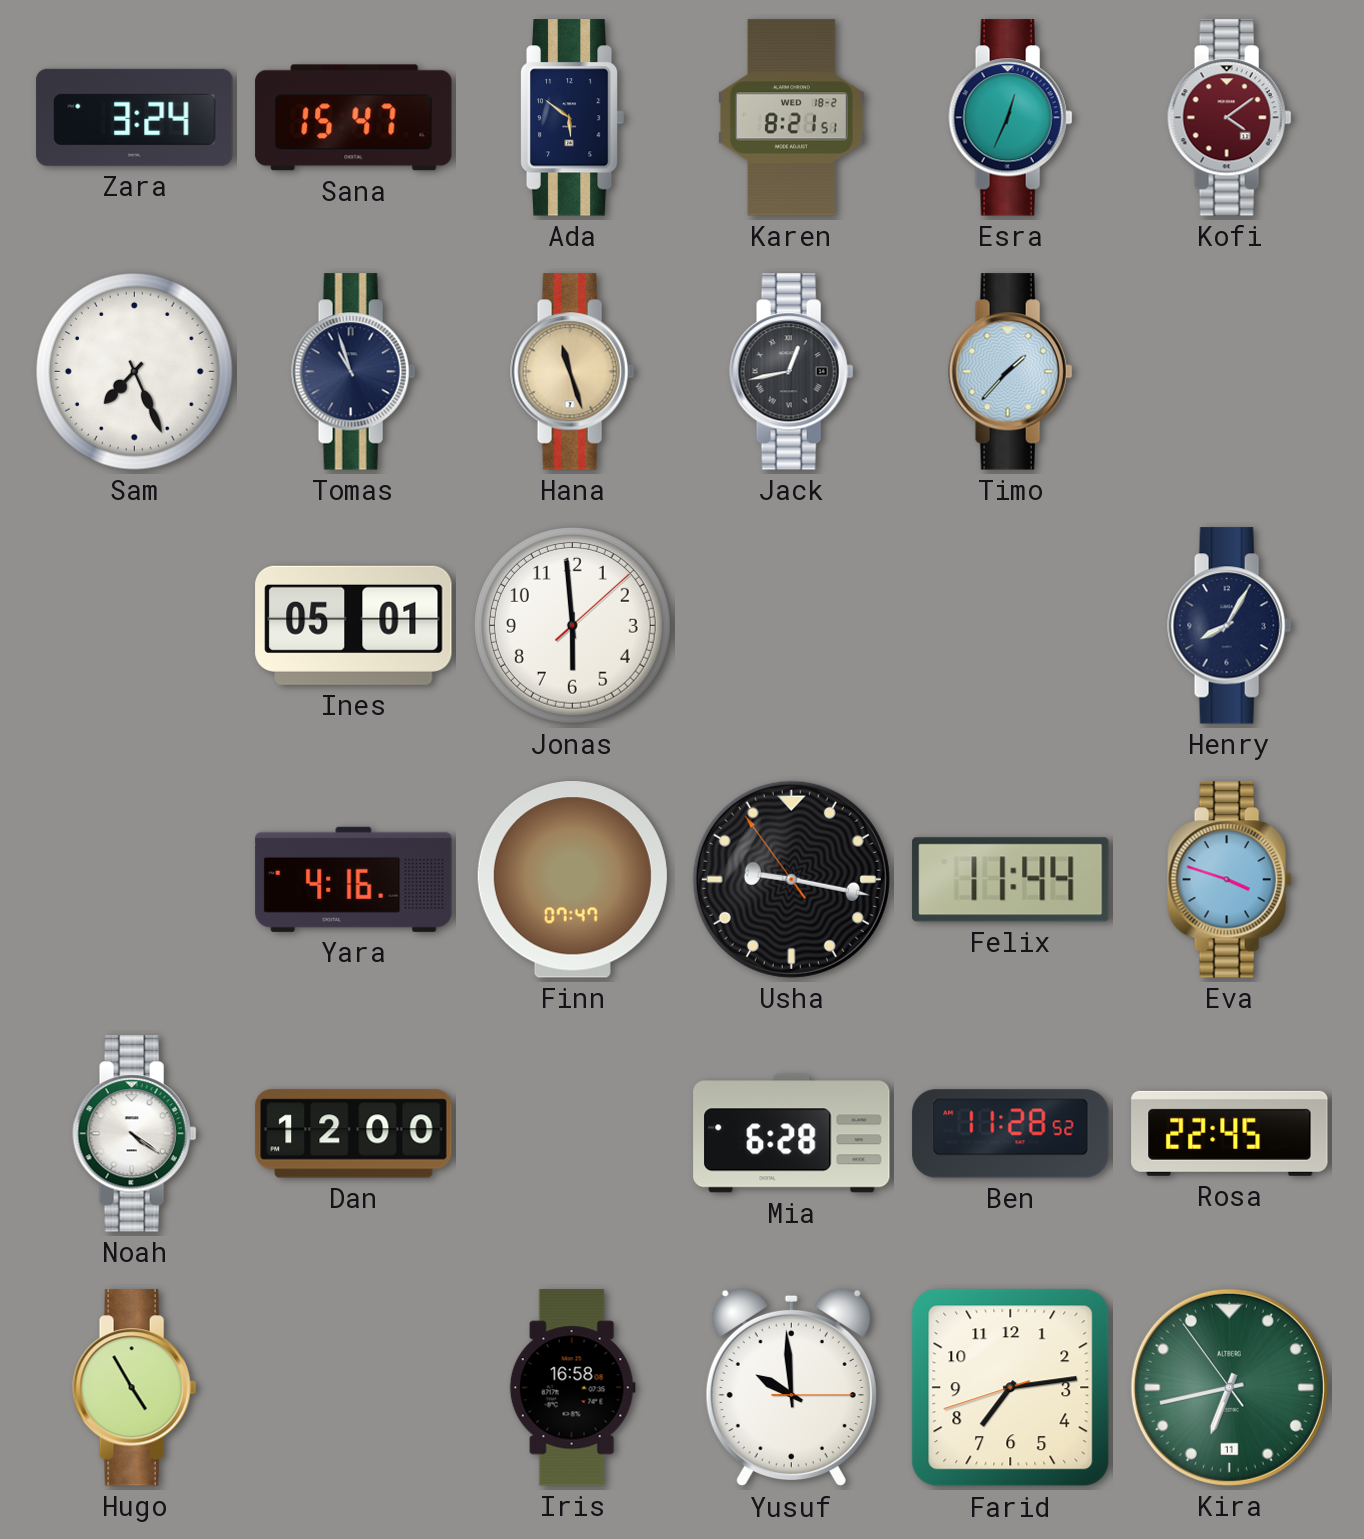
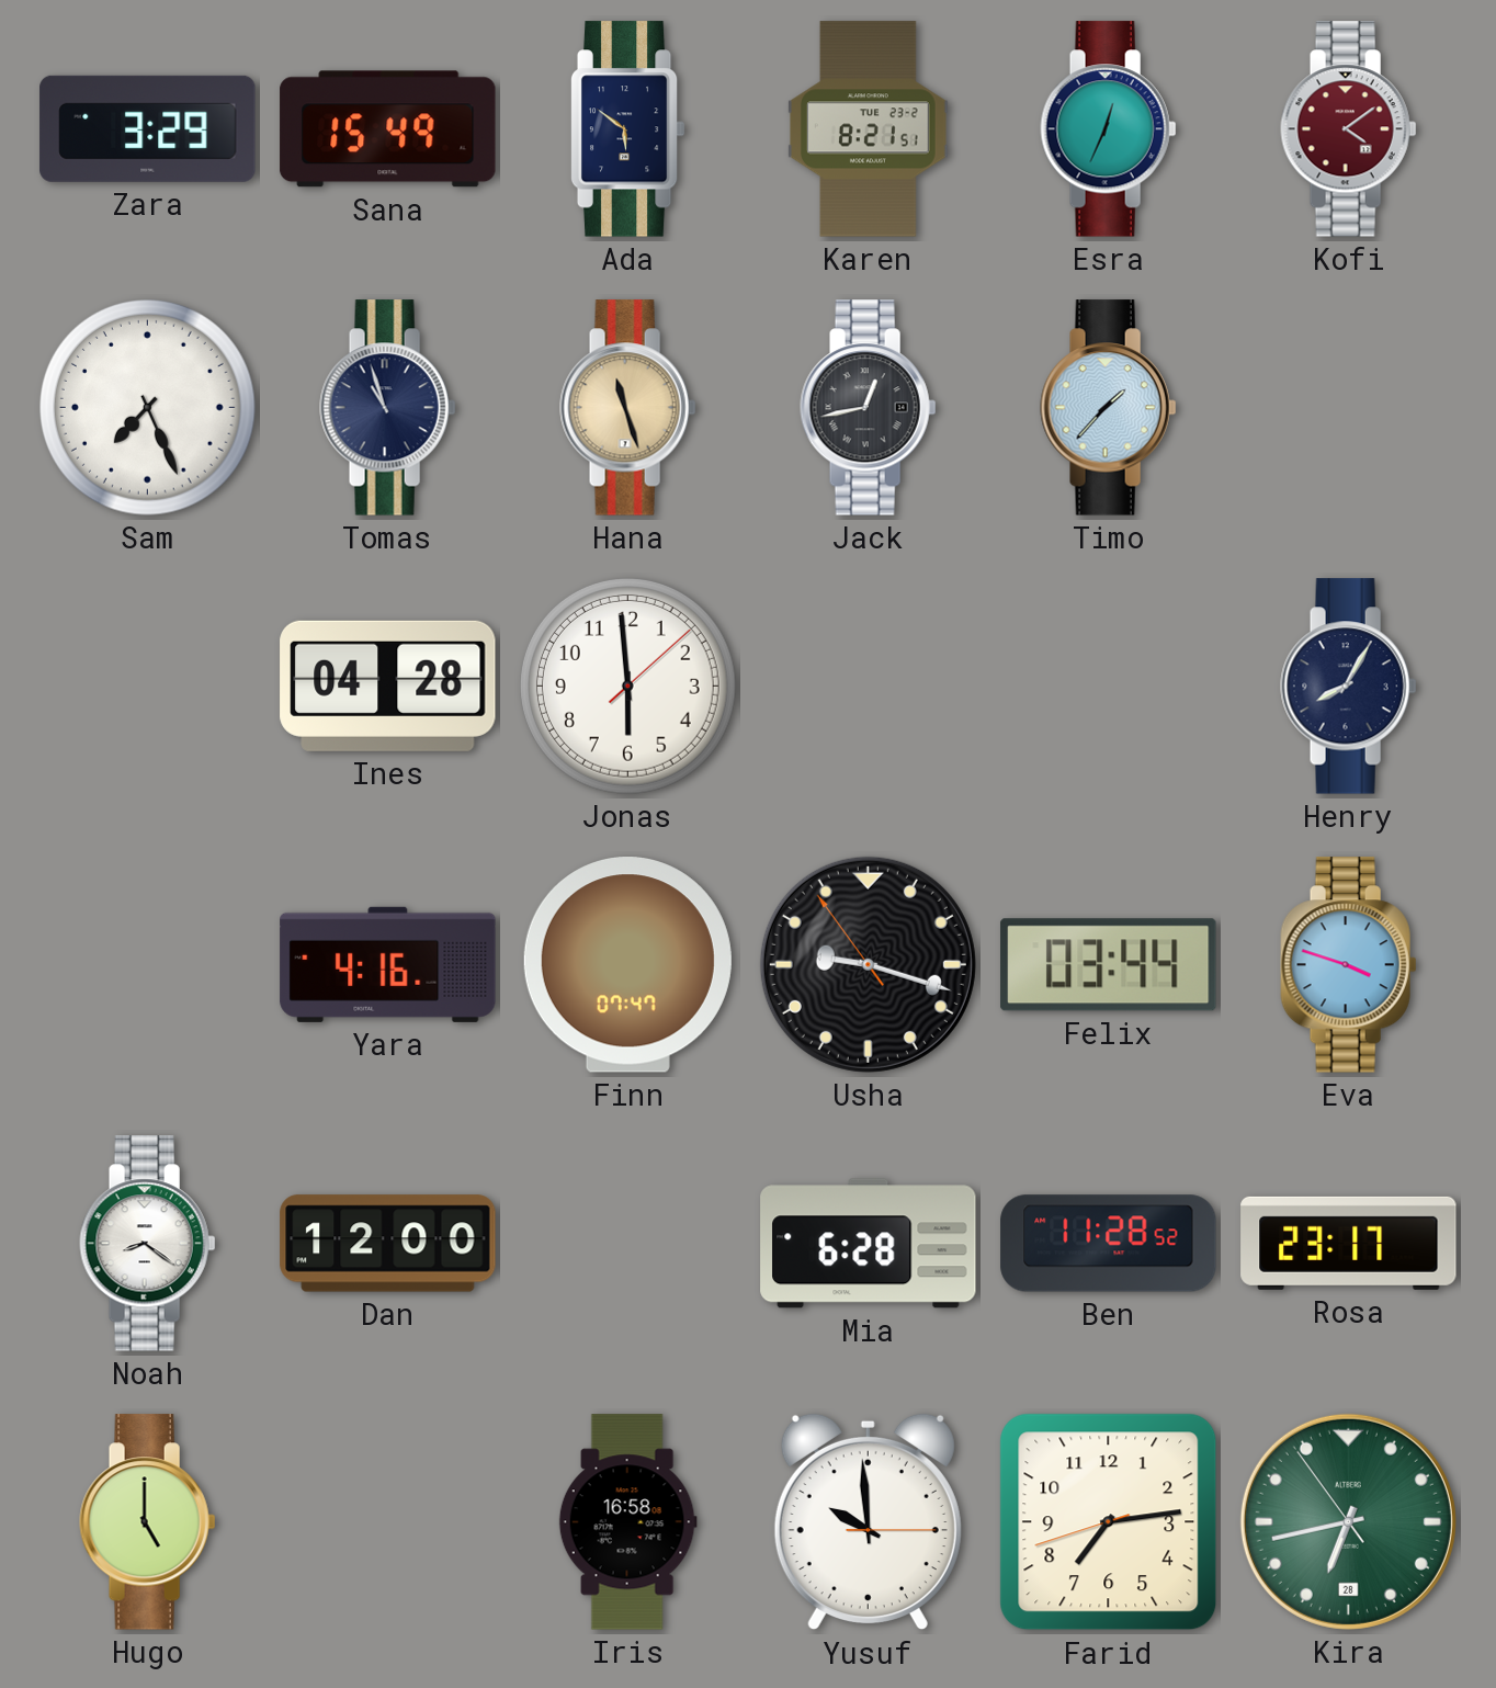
Zara: 3:24 -> 3:29
Sana: 15:47 -> 15:49
Karen date: WED 18-2 -> TUE 23-2
Ines: 05:01 -> 04:28
Usha: 9:16 -> 9:17
Felix: 11:44 -> 03:44
Noah: 4:21 -> 8:21
Rosa: 22:45 -> 23:17
Hugo: 4:55 -> 5:00
Kira date: 11 -> 28
